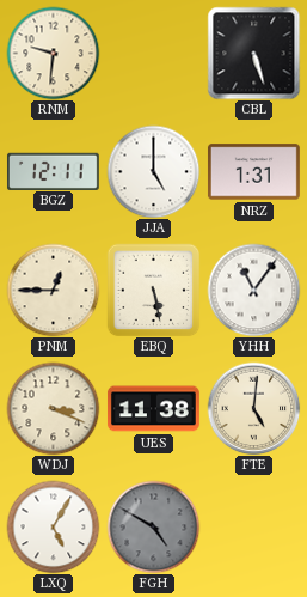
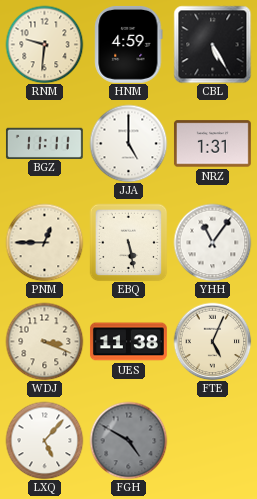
HNM: none -> 4:59
CBL: 5:27 -> 5:25
BGZ: 12:11 -> 11:11
FTE: 5:01 -> 5:04
LXQ: 5:05 -> 5:07
